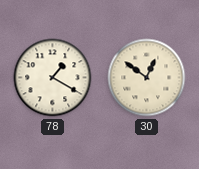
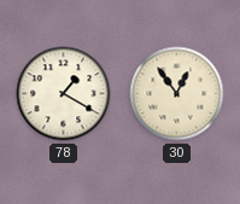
30: 12:51 -> 12:54
